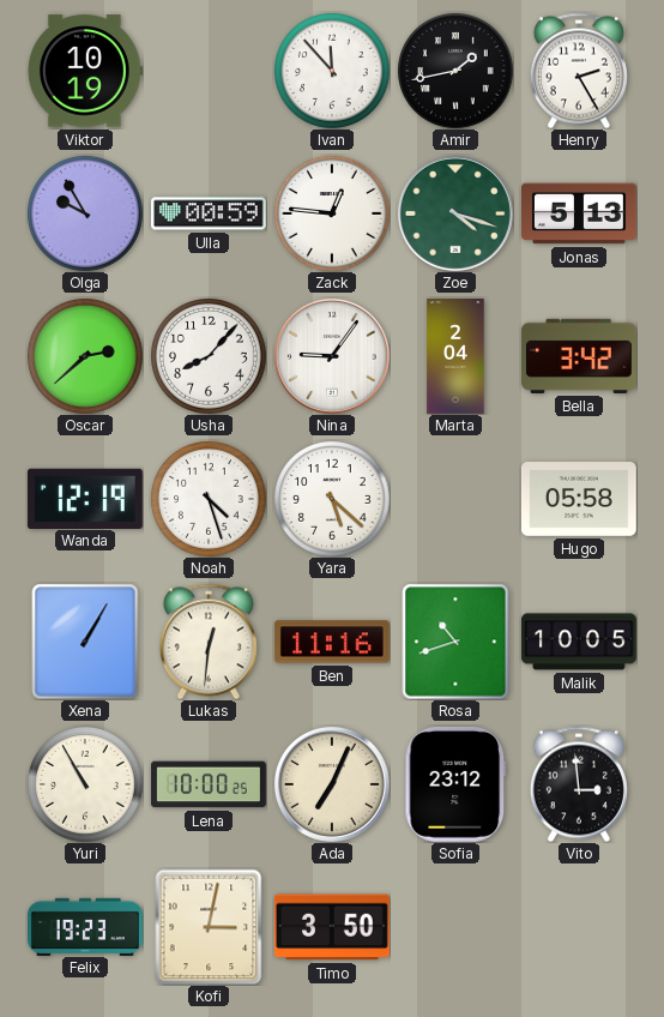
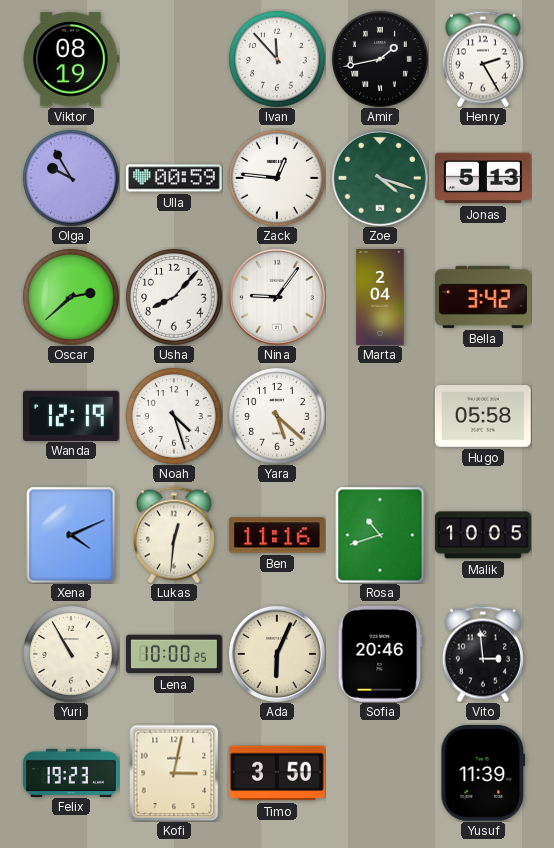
Viktor: 10:19 -> 08:19
Xena: 1:05 -> 4:11
Ada: 7:04 -> 6:04
Sofia: 23:12 -> 20:46
Yusuf: none -> 11:39
